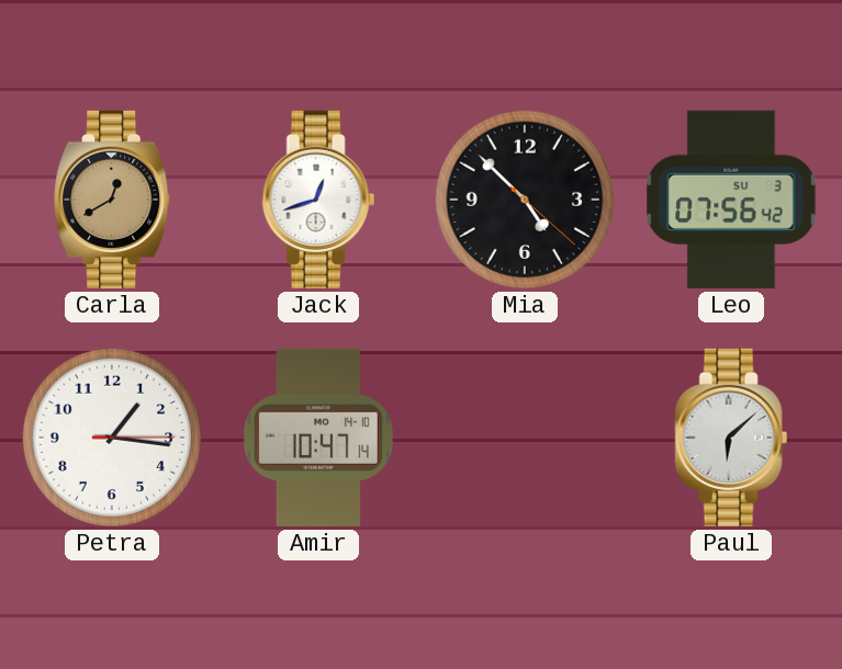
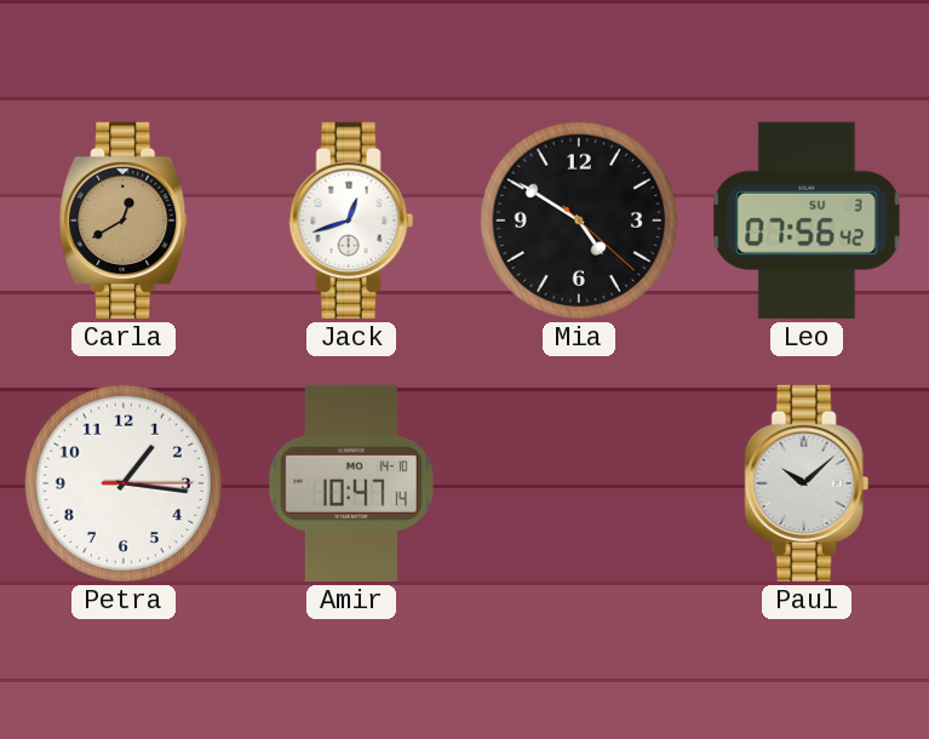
Mia: 4:52 -> 4:50
Paul: 6:08 -> 10:08
